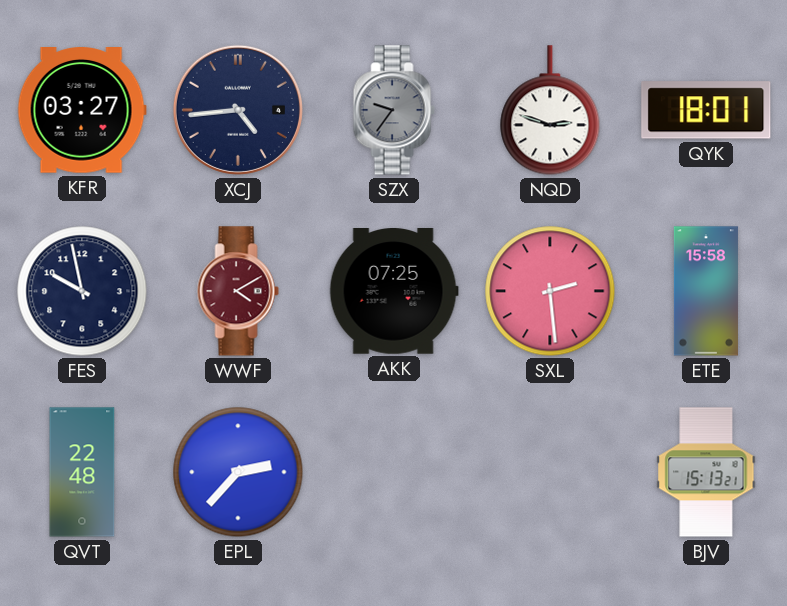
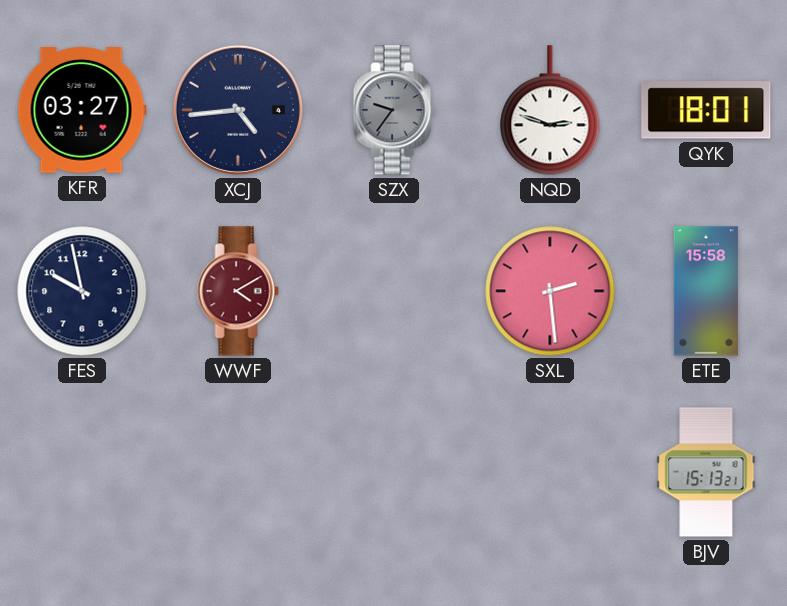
AKK: 07:25 -> none
QVT: 22:48 -> none
EPL: 2:37 -> none
